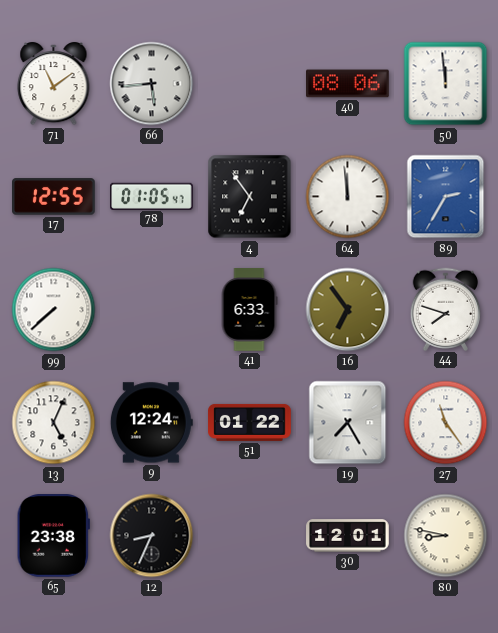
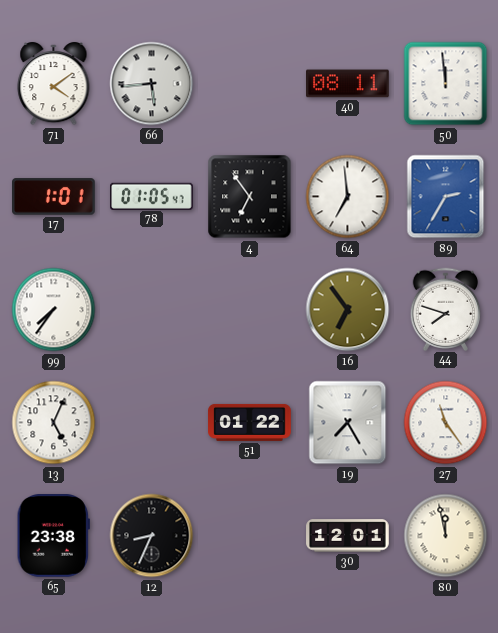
71: 11:09 -> 4:09
40: 08:06 -> 08:11
17: 12:55 -> 1:01
64: 11:59 -> 6:59
99: 7:38 -> 7:36
41: 6:33 -> none
9: 12:24 -> none
80: 8:47 -> 11:58
